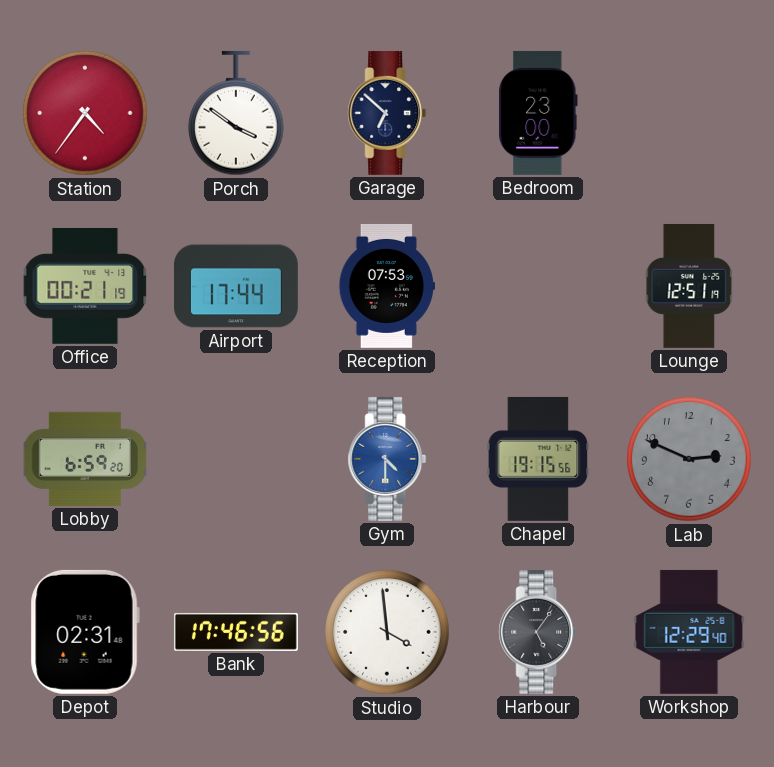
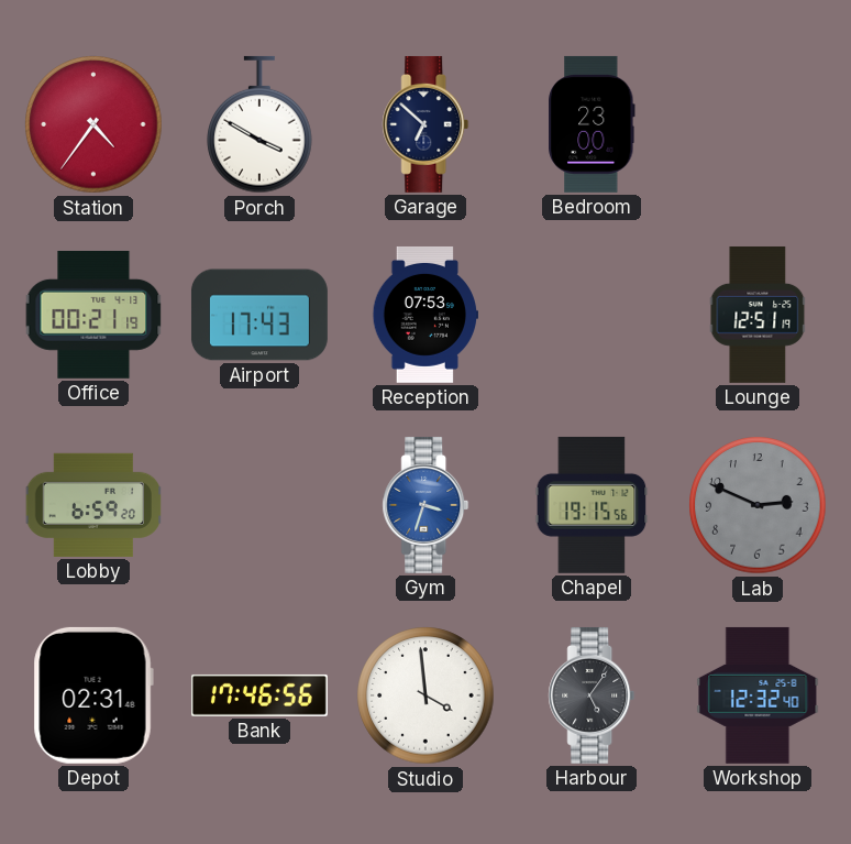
Porch: 3:51 -> 3:50
Airport: 17:44 -> 17:43
Gym: 4:30 -> 3:33
Workshop: 12:29 -> 12:32
